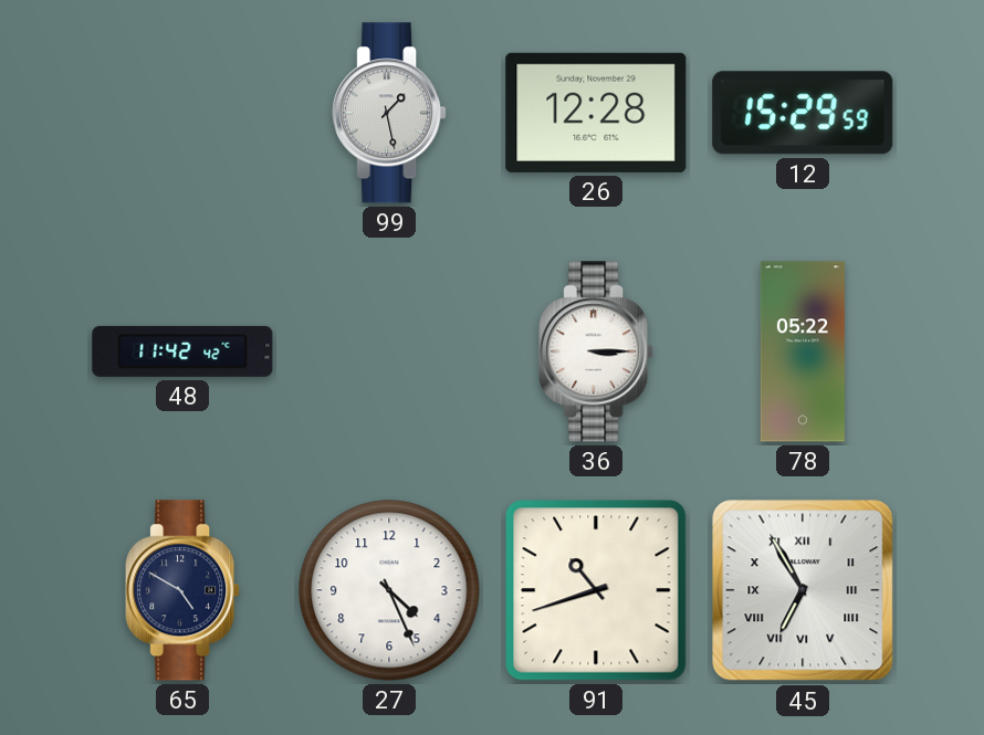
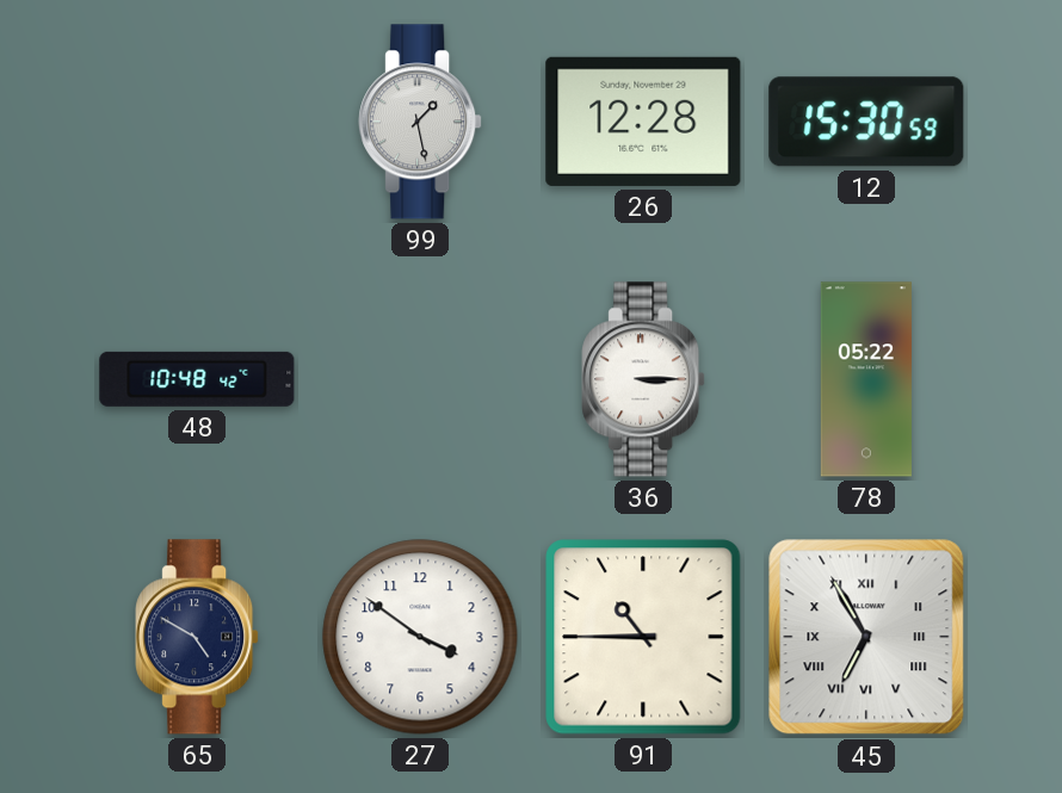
12: 15:29 -> 15:30
48: 11:42 -> 10:48
27: 4:26 -> 3:51
91: 10:42 -> 10:45
